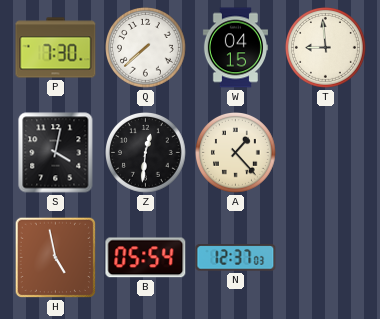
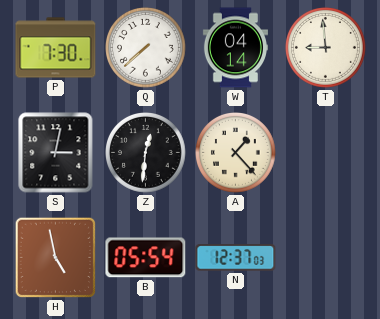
W: 04:15 -> 04:14
S: 4:02 -> 3:02
